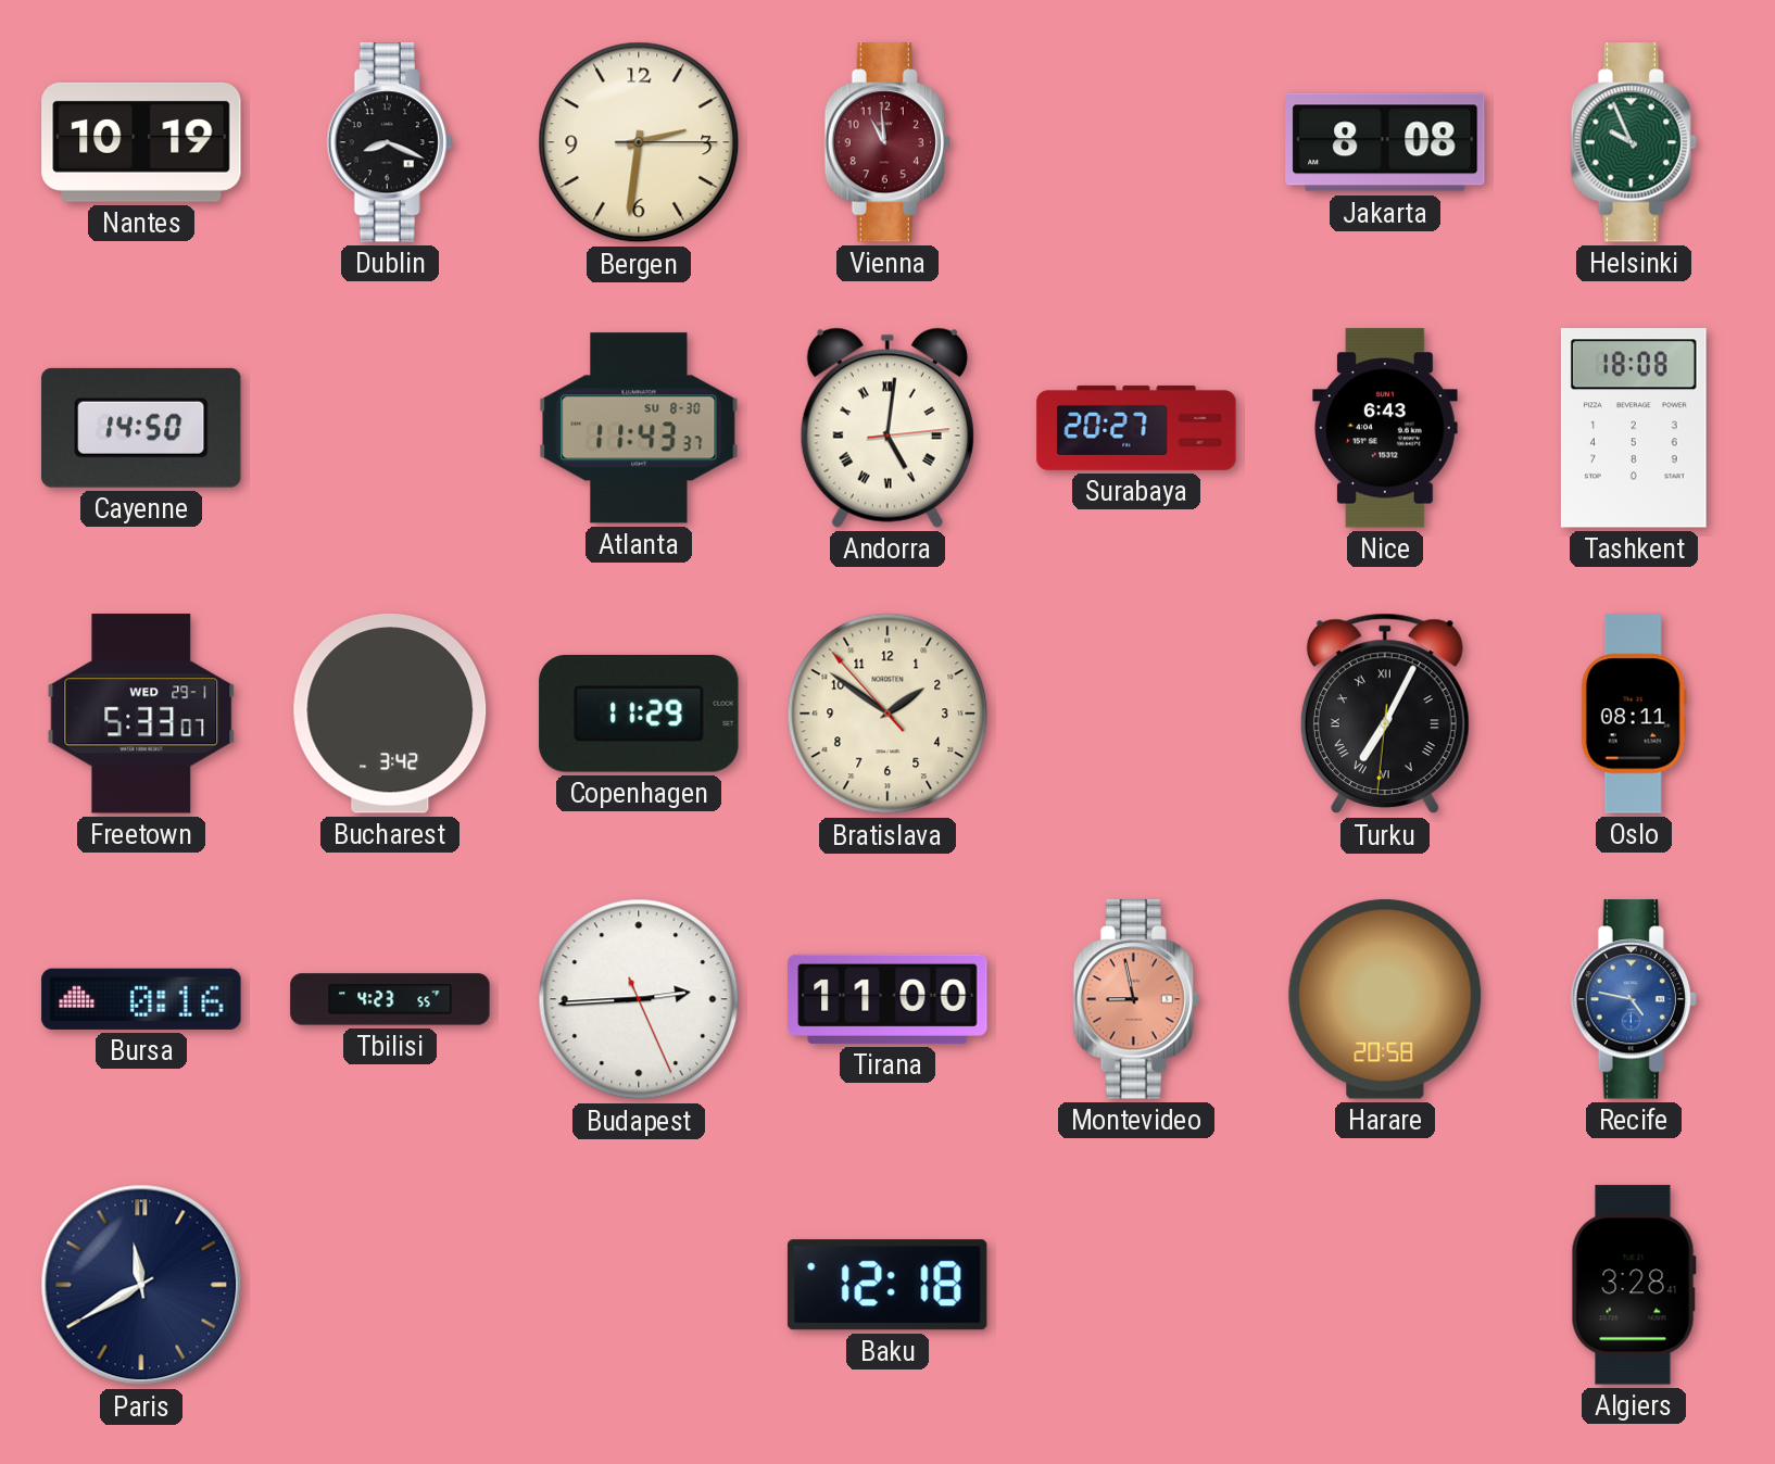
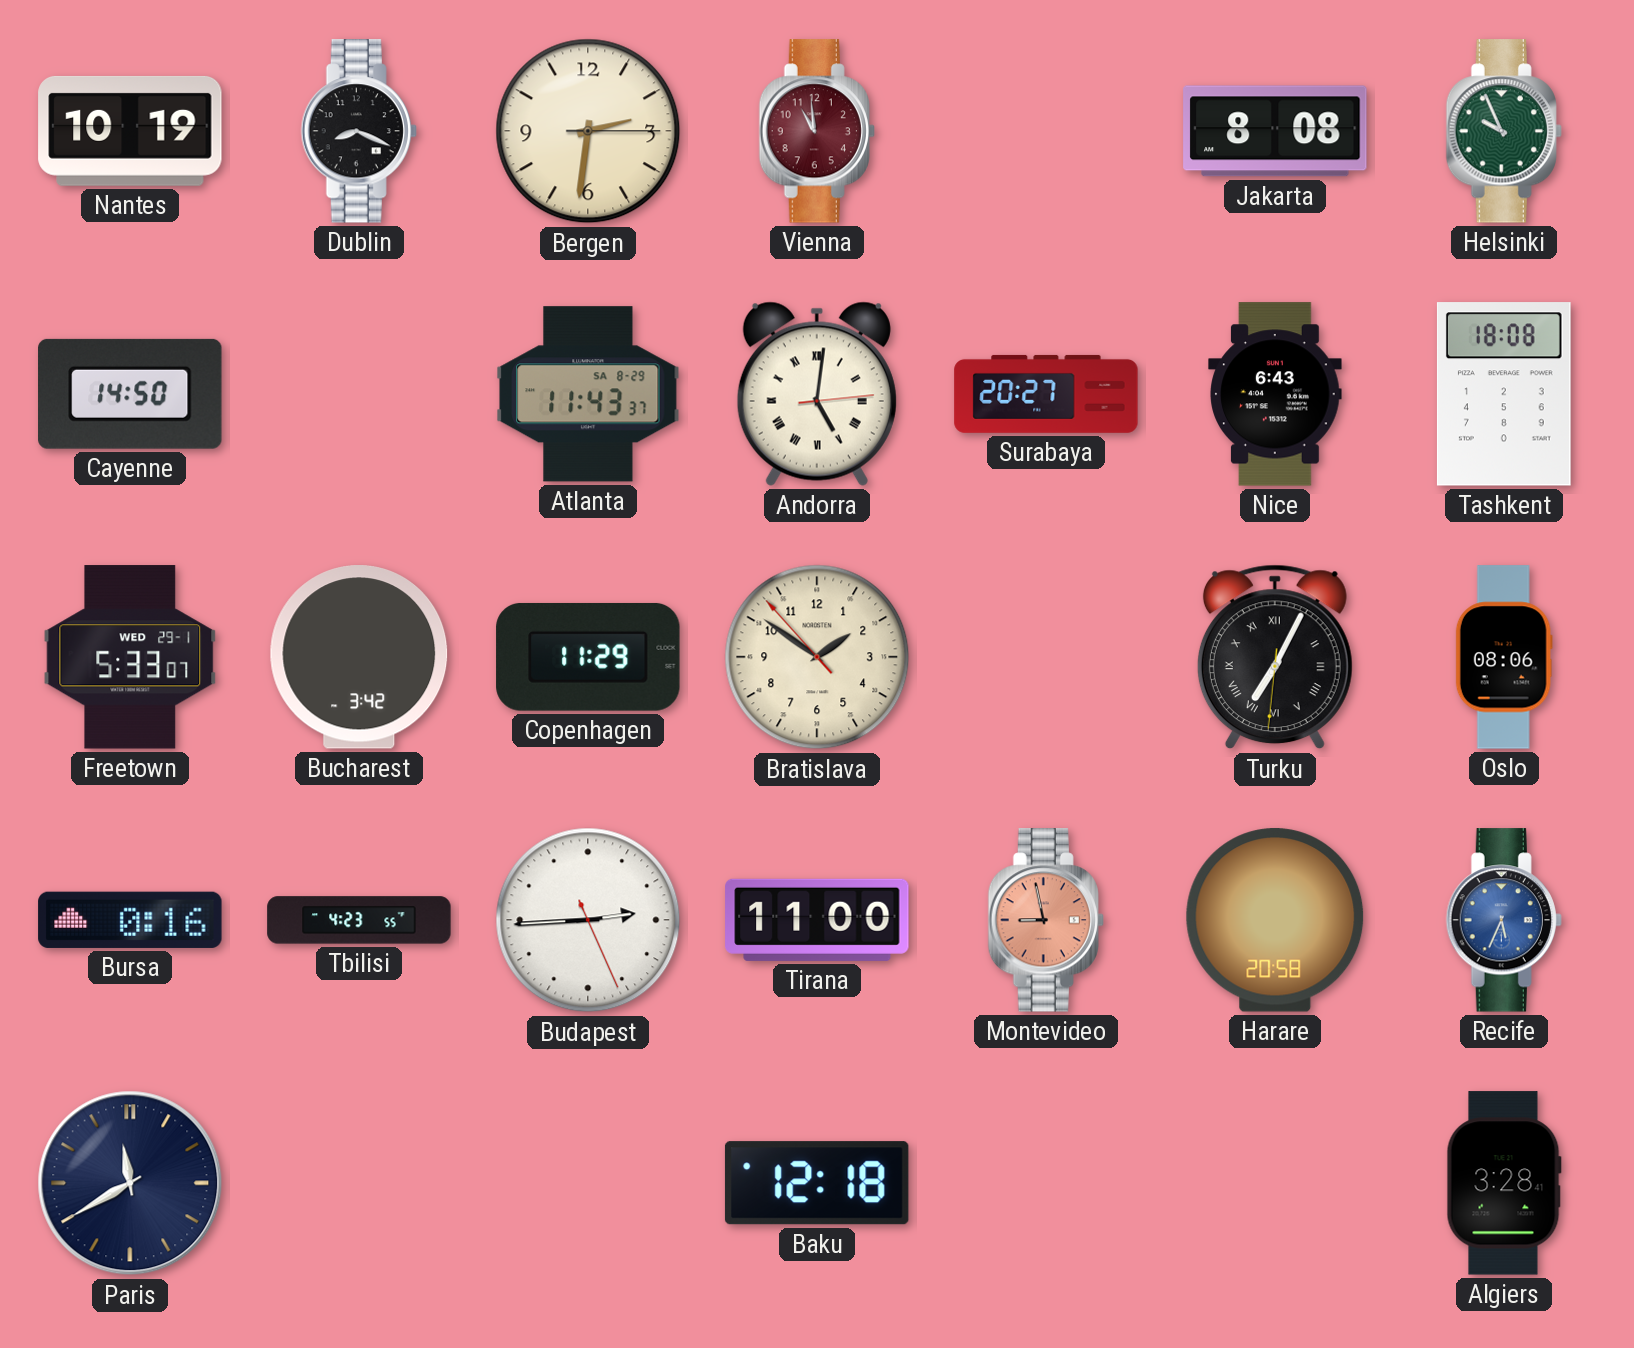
Atlanta date: SU 8-30 -> SA 8-29
Oslo: 08:11 -> 08:06
Recife: 4:47 -> 5:34
